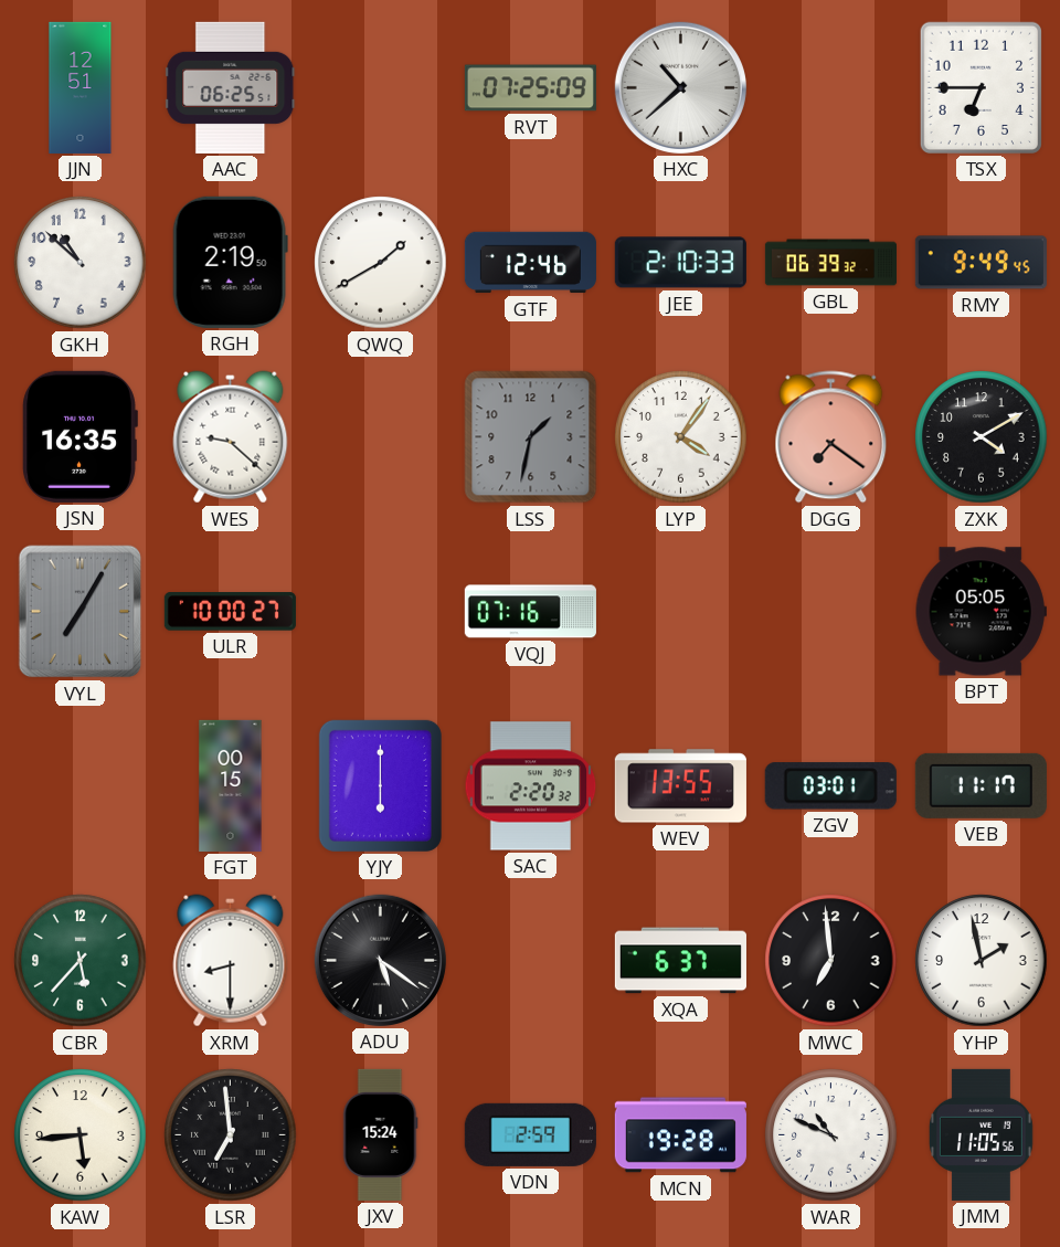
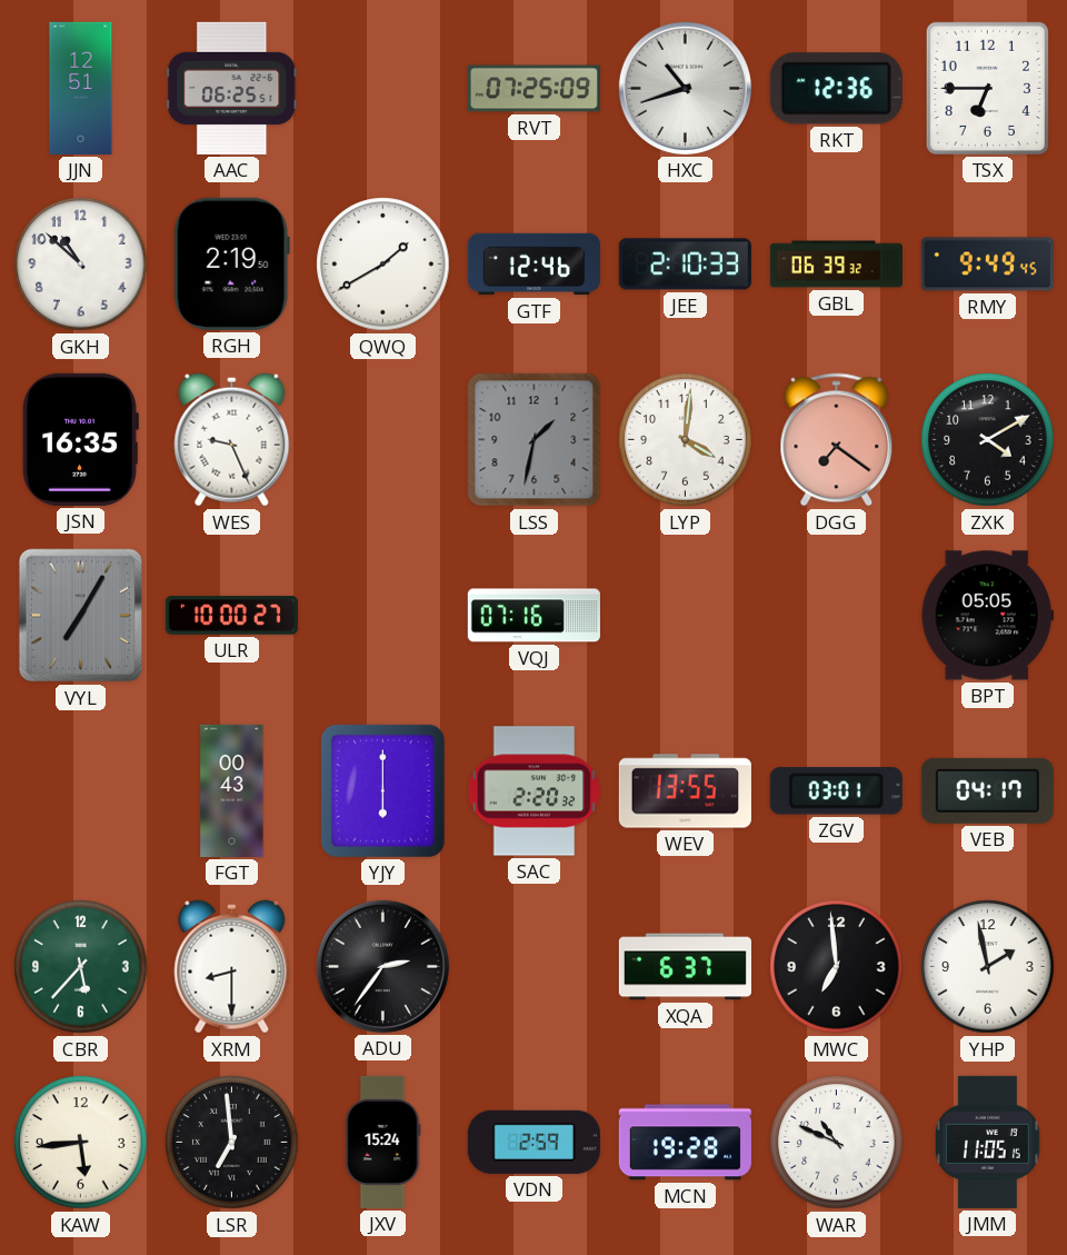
HXC: 10:38 -> 10:42
RKT: none -> 12:36
WES: 9:22 -> 9:26
LYP: 4:06 -> 4:01
FGT: 00:15 -> 00:43
VEB: 11:17 -> 04:17
ADU: 5:21 -> 2:36
JMM: 11:05:56 -> 11:05:15
